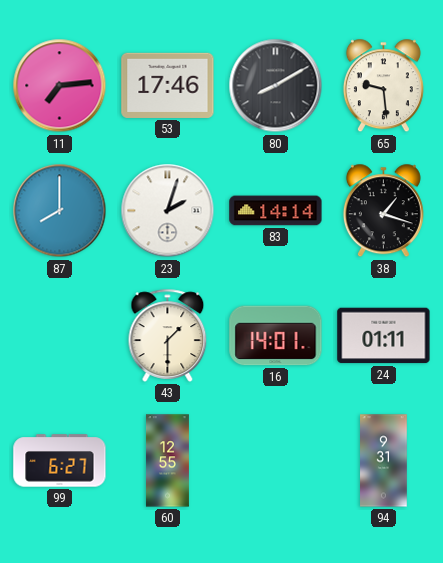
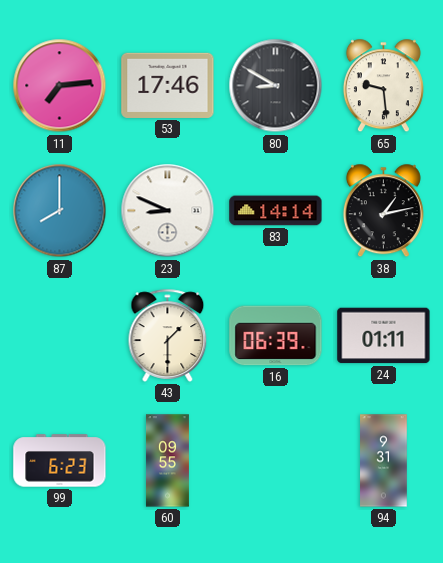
80: 8:10 -> 8:50
23: 2:03 -> 8:49
38: 1:18 -> 1:13
16: 14:01 -> 06:39
99: 6:27 -> 6:23
60: 12:55 -> 09:55
